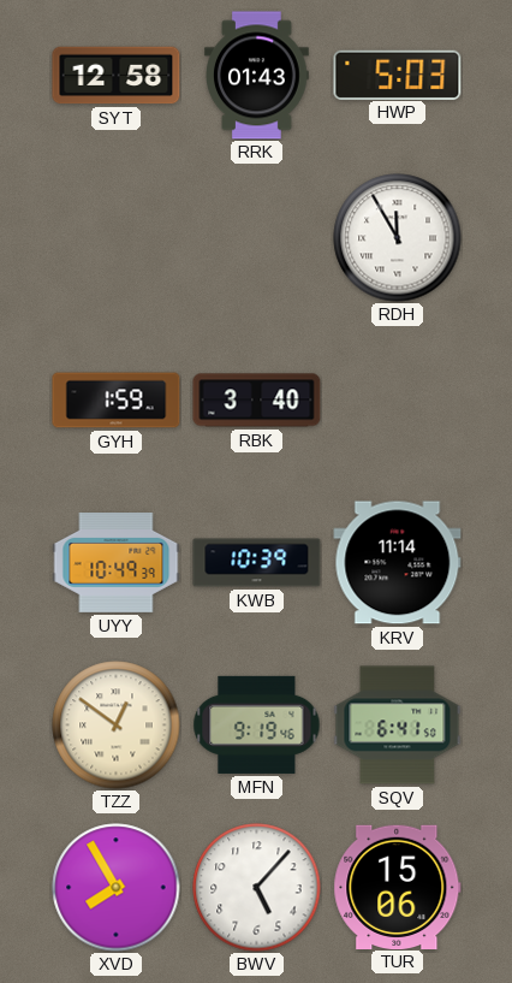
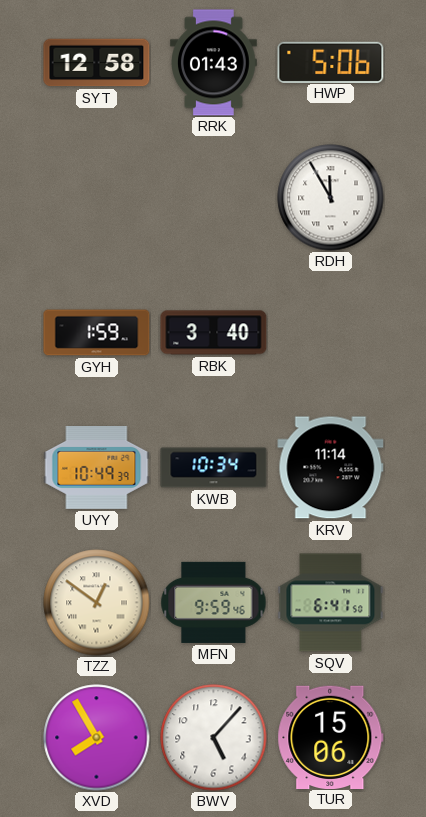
HWP: 5:03 -> 5:06
KWB: 10:39 -> 10:34
MFN: 9:19 -> 9:59
